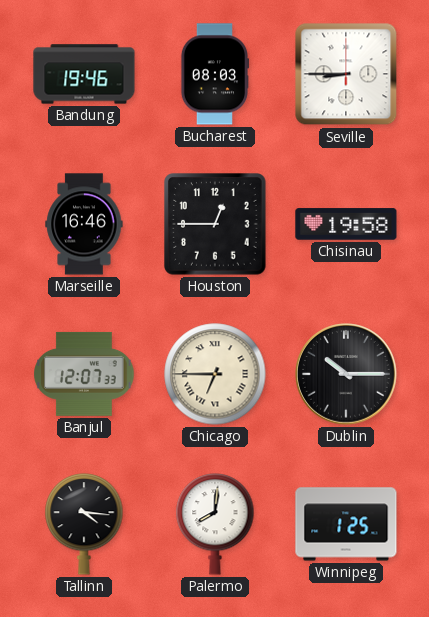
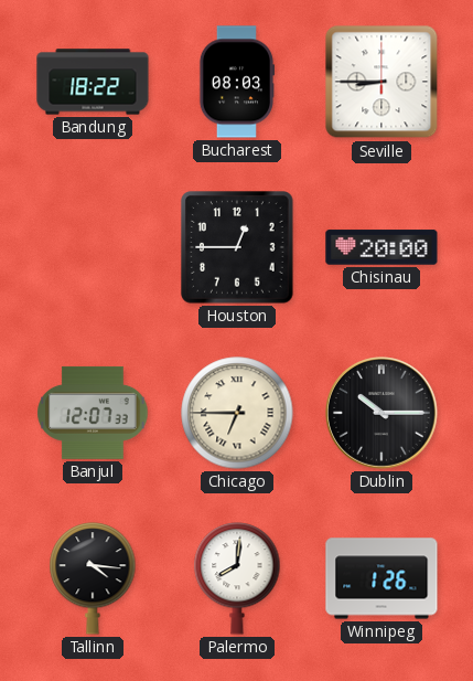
Bandung: 19:46 -> 18:22
Marseille: 16:46 -> none
Chisinau: 19:58 -> 20:00
Winnipeg: 1:25 -> 1:26
